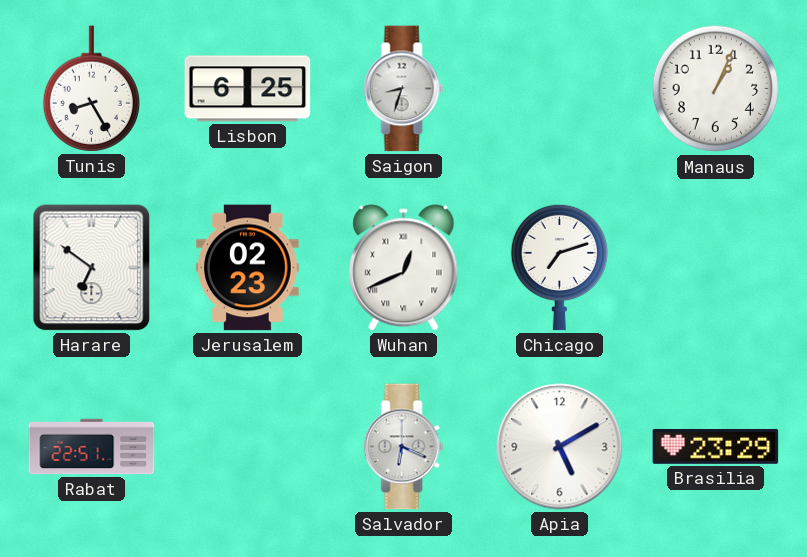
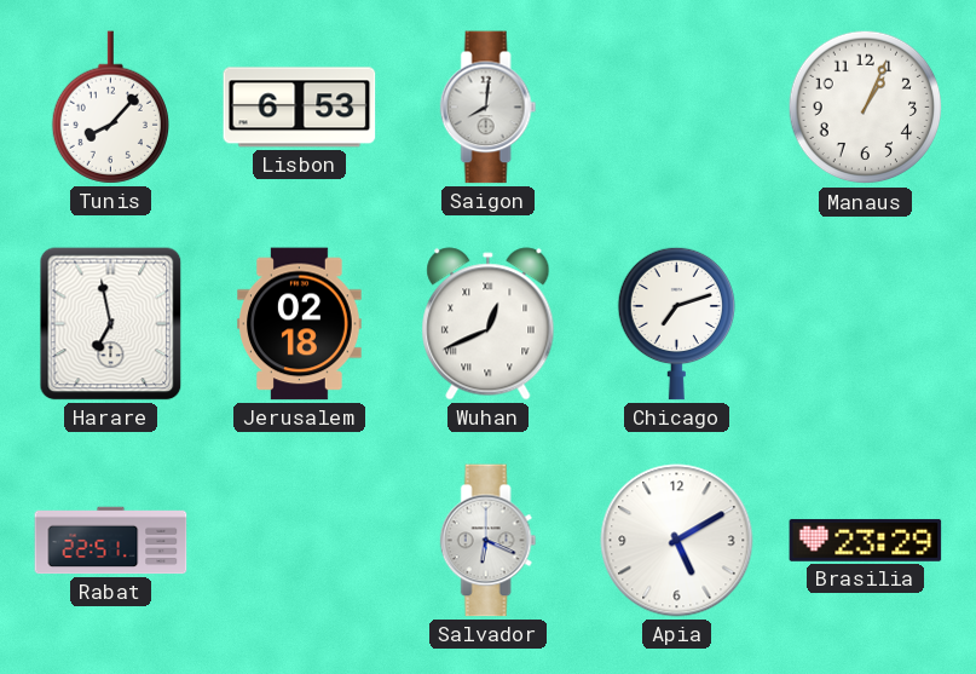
Tunis: 8:25 -> 8:07
Lisbon: 6:25 -> 6:53
Saigon: 8:33 -> 8:01
Harare: 6:51 -> 6:58
Jerusalem: 02:23 -> 02:18
